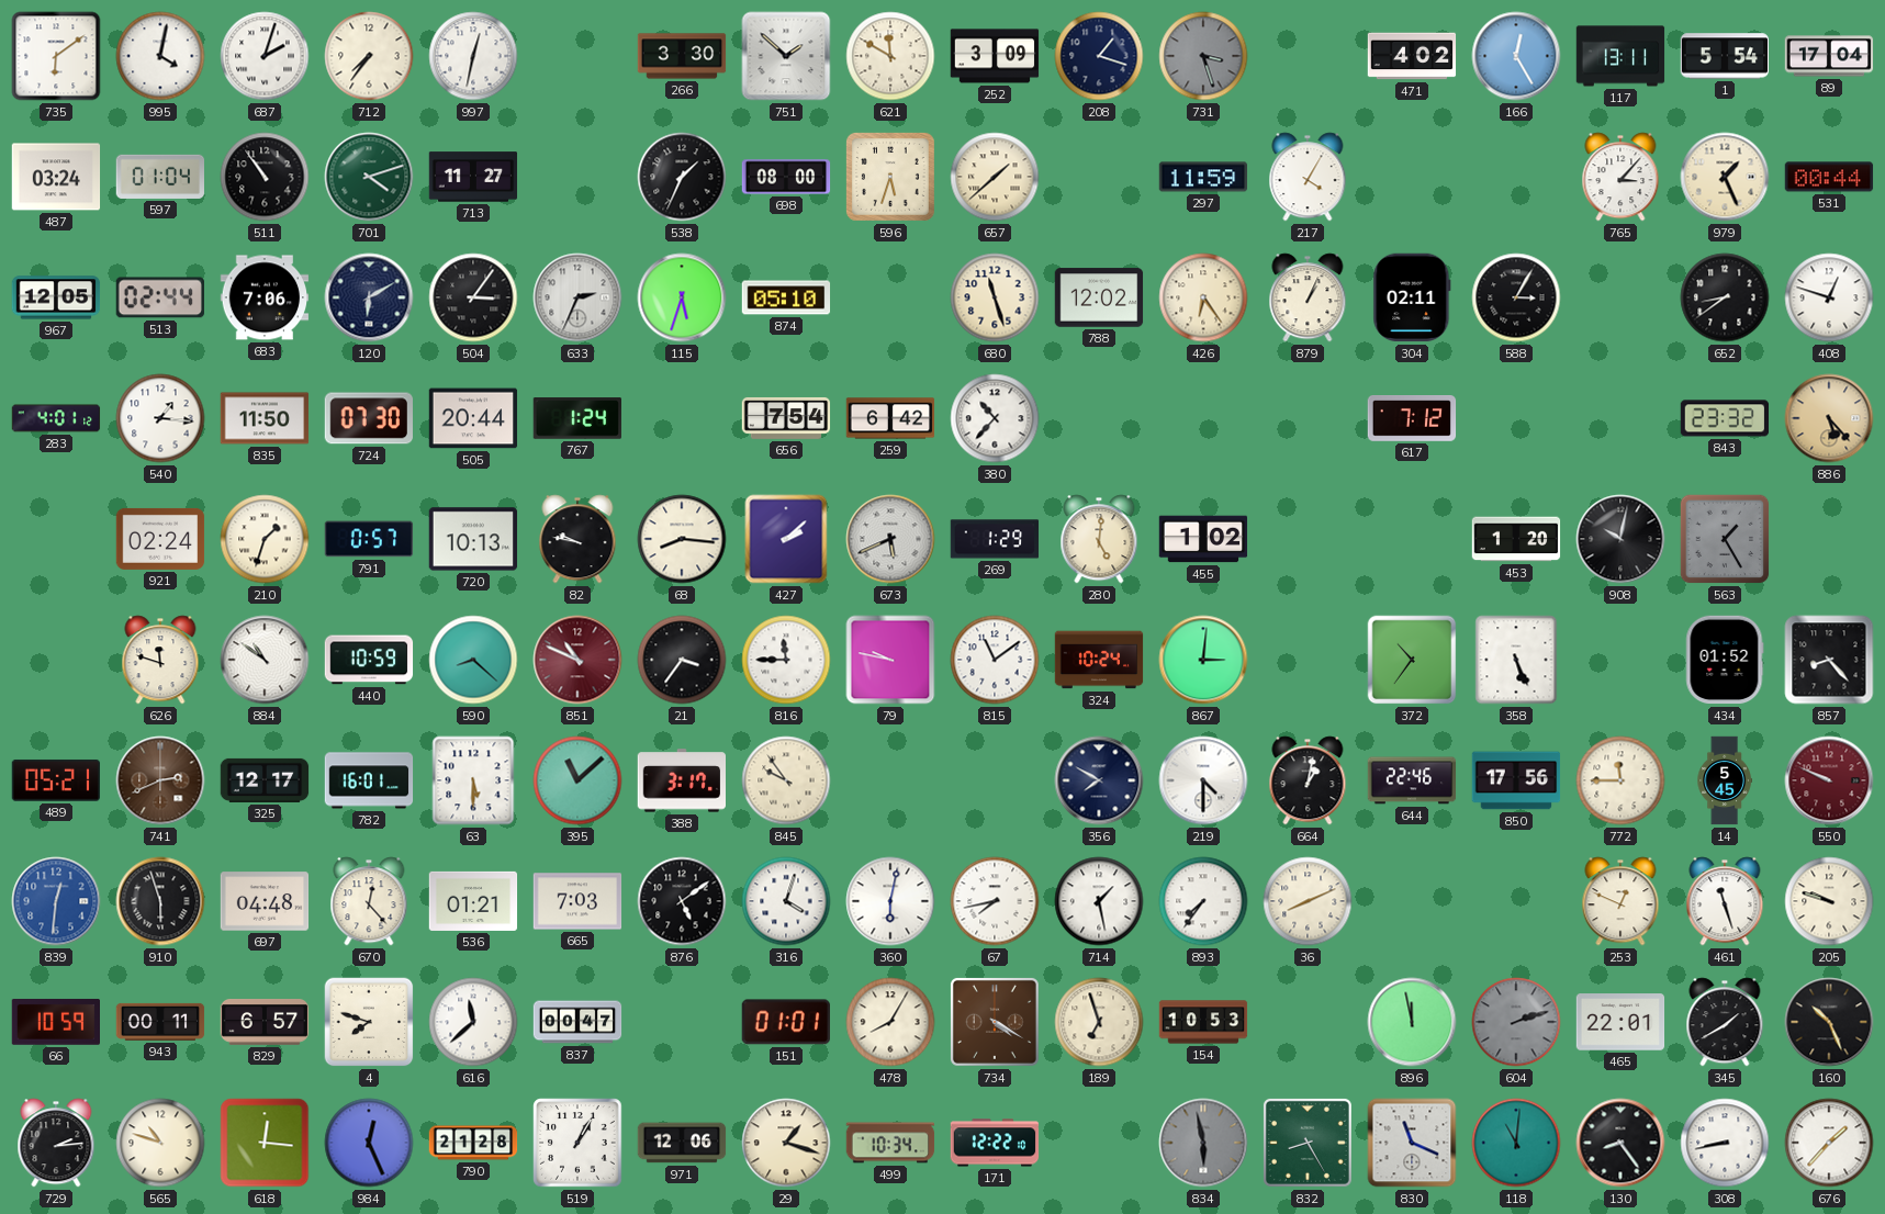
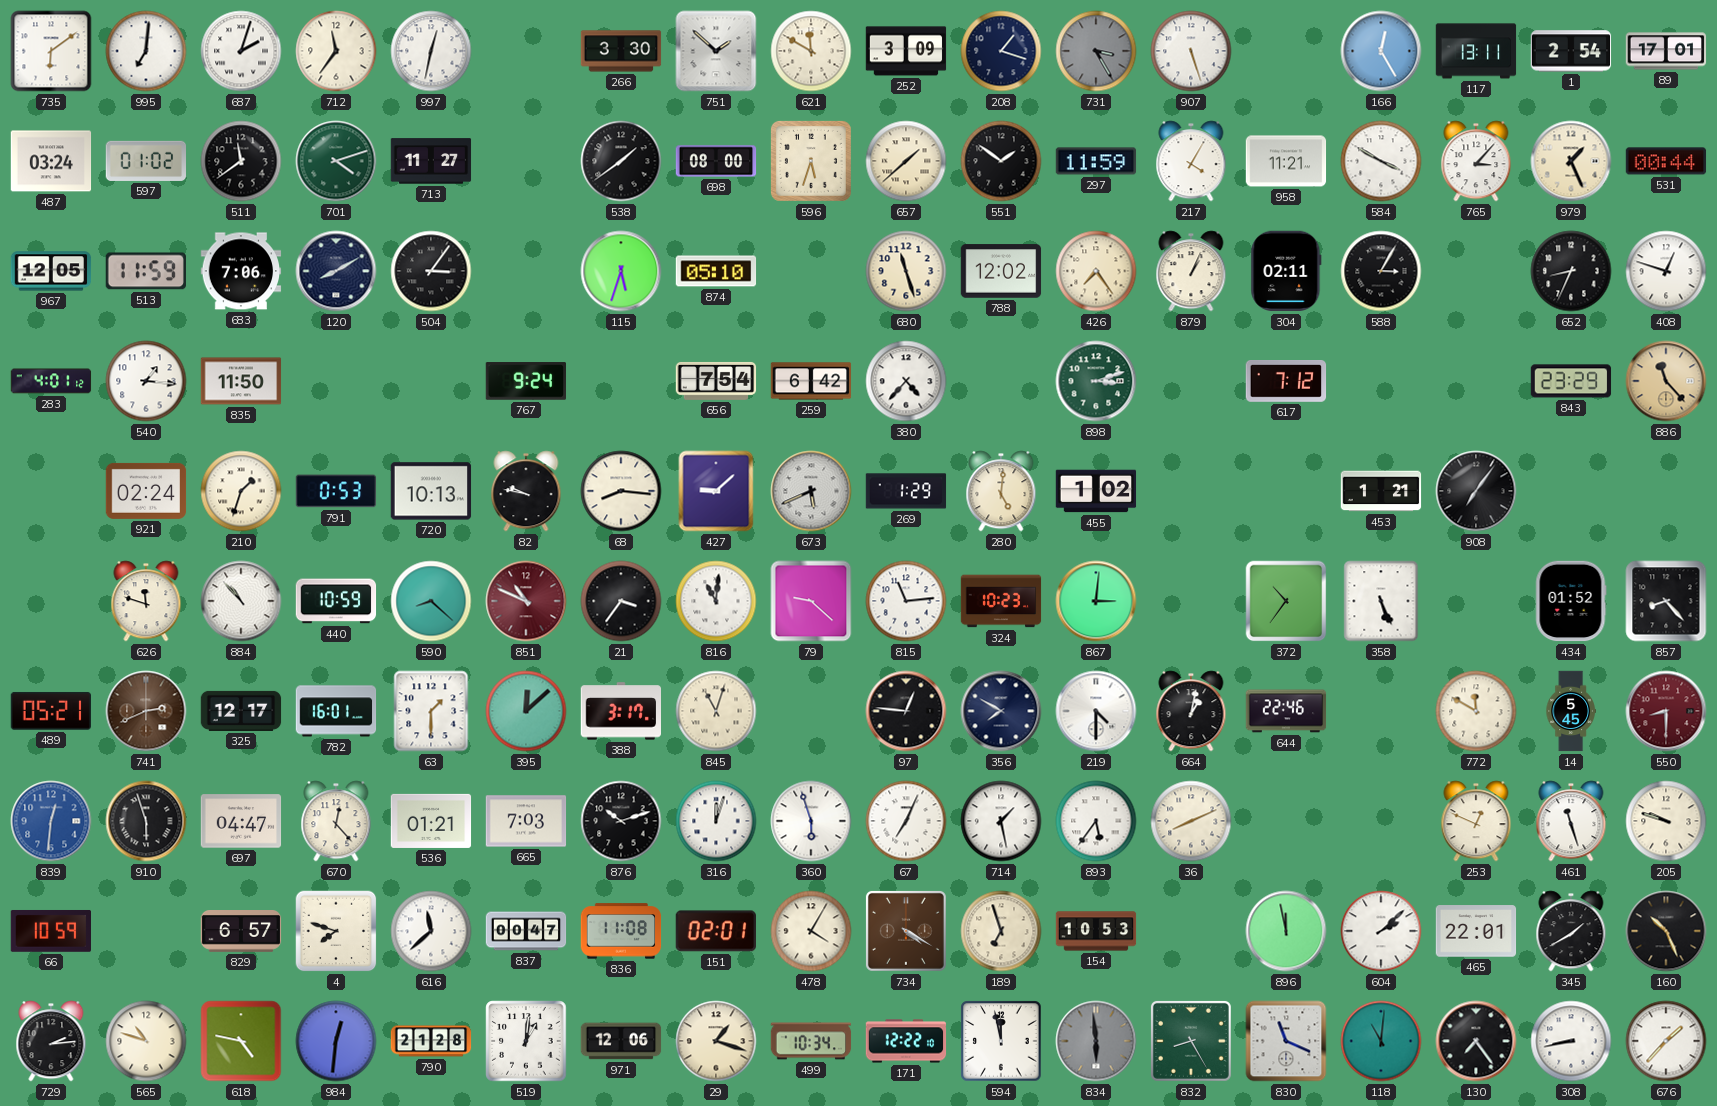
995: 4:02 -> 7:01
712: 7:36 -> 11:36
731: 3:27 -> 3:25
907: none -> 5:27
471: 4:02 -> none
1: 5:54 -> 2:54
89: 17:04 -> 17:01
597: 01:04 -> 01:02
511: 10:54 -> 11:39
538: 1:34 -> 1:39
551: none -> 1:51
958: none -> 11:21
584: none -> 3:50
513: 02:44 -> 11:59
120: 6:10 -> 8:10
633: 2:34 -> none
426: 6:24 -> 7:24
652: 8:39 -> 8:34
724: 07:30 -> none
505: 20:44 -> none
767: 1:24 -> 9:24
380: 10:37 -> 4:37
898: none -> 3:12
843: 23:32 -> 23:29
886: 5:23 -> 11:23
791: 0:57 -> 0:53
427: 2:08 -> 9:08
453: 1:20 -> 1:21
908: 10:02 -> 7:06
563: 1:25 -> none
884: 10:51 -> 10:53
816: 11:45 -> 11:01
79: 9:47 -> 9:22
815: 11:09 -> 11:14
324: 10:24 -> 10:23
63: 5:30 -> 1:30
395: 11:08 -> 12:08
845: 9:54 -> 11:03
97: none -> 12:46
850: 17:56 -> none
772: 11:45 -> 11:50
550: 9:49 -> 8:30
697: 04:48 -> 04:47
876: 5:09 -> 10:12
316: 4:03 -> 12:03
360: 6:02 -> 5:57
67: 7:43 -> 7:04
893: 7:36 -> 5:36
943: 00:11 -> none
836: none -> 11:08
151: 01:01 -> 02:01
478: 8:05 -> 4:05
604: 2:12 -> 2:08
604 dial: grey -> white
618: 12:16 -> 4:47
984: 12:26 -> 12:31
519: 1:05 -> 1:01
594: none -> 11:58
834: 5:58 -> 5:59
130: 8:24 -> 7:24
